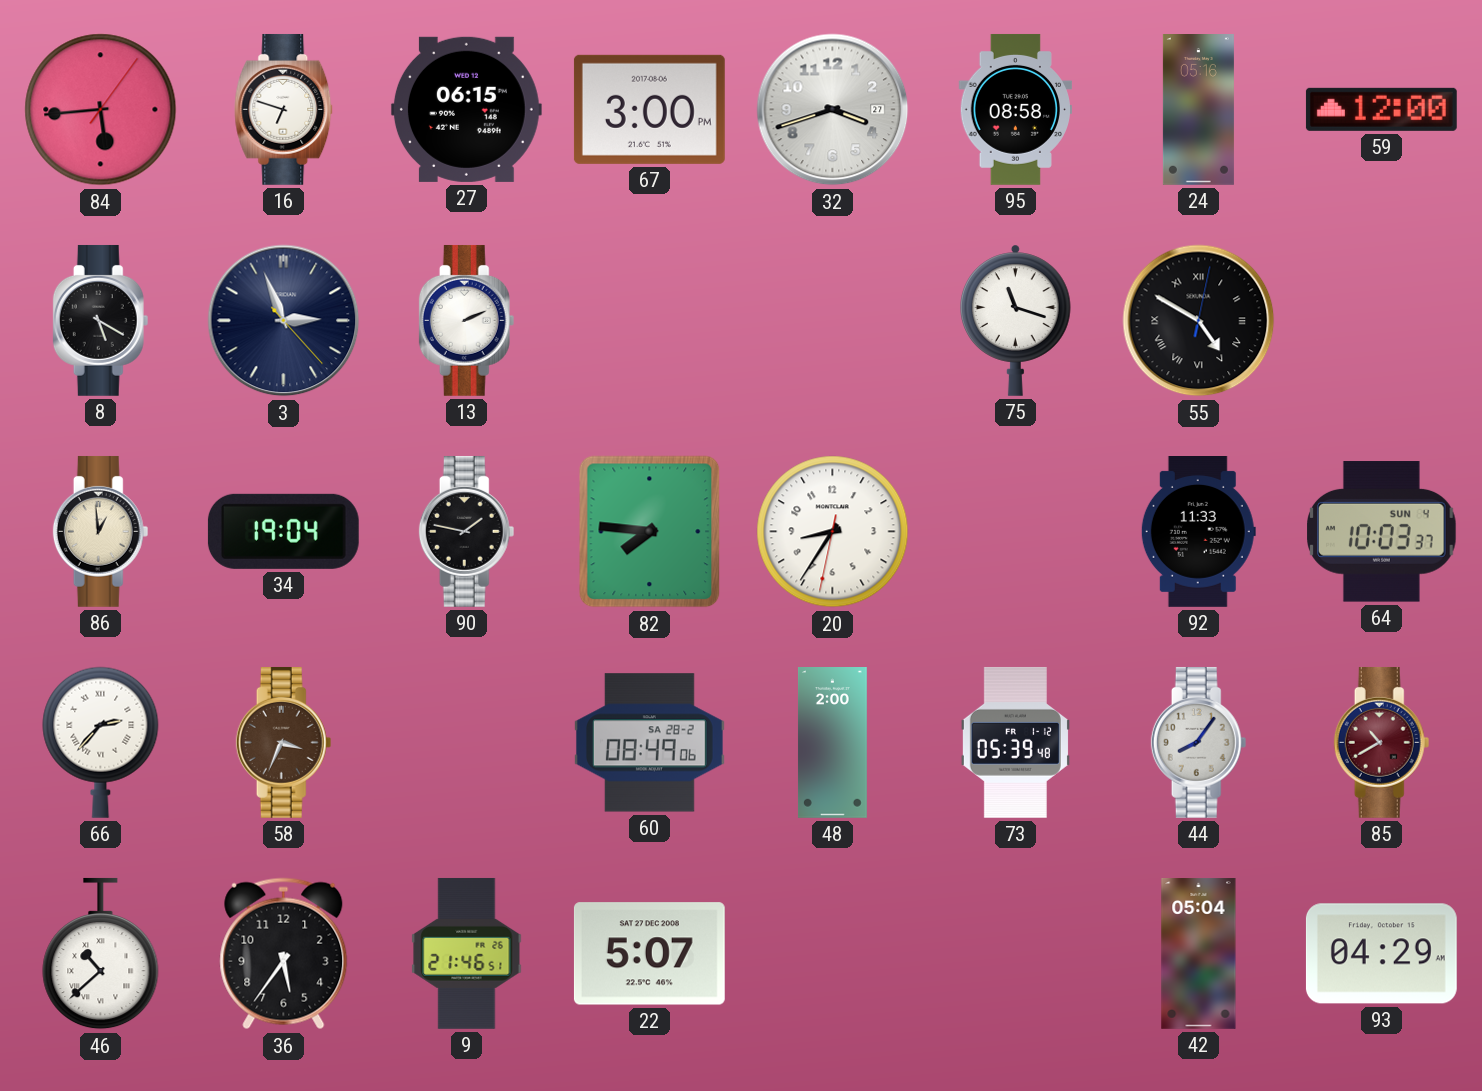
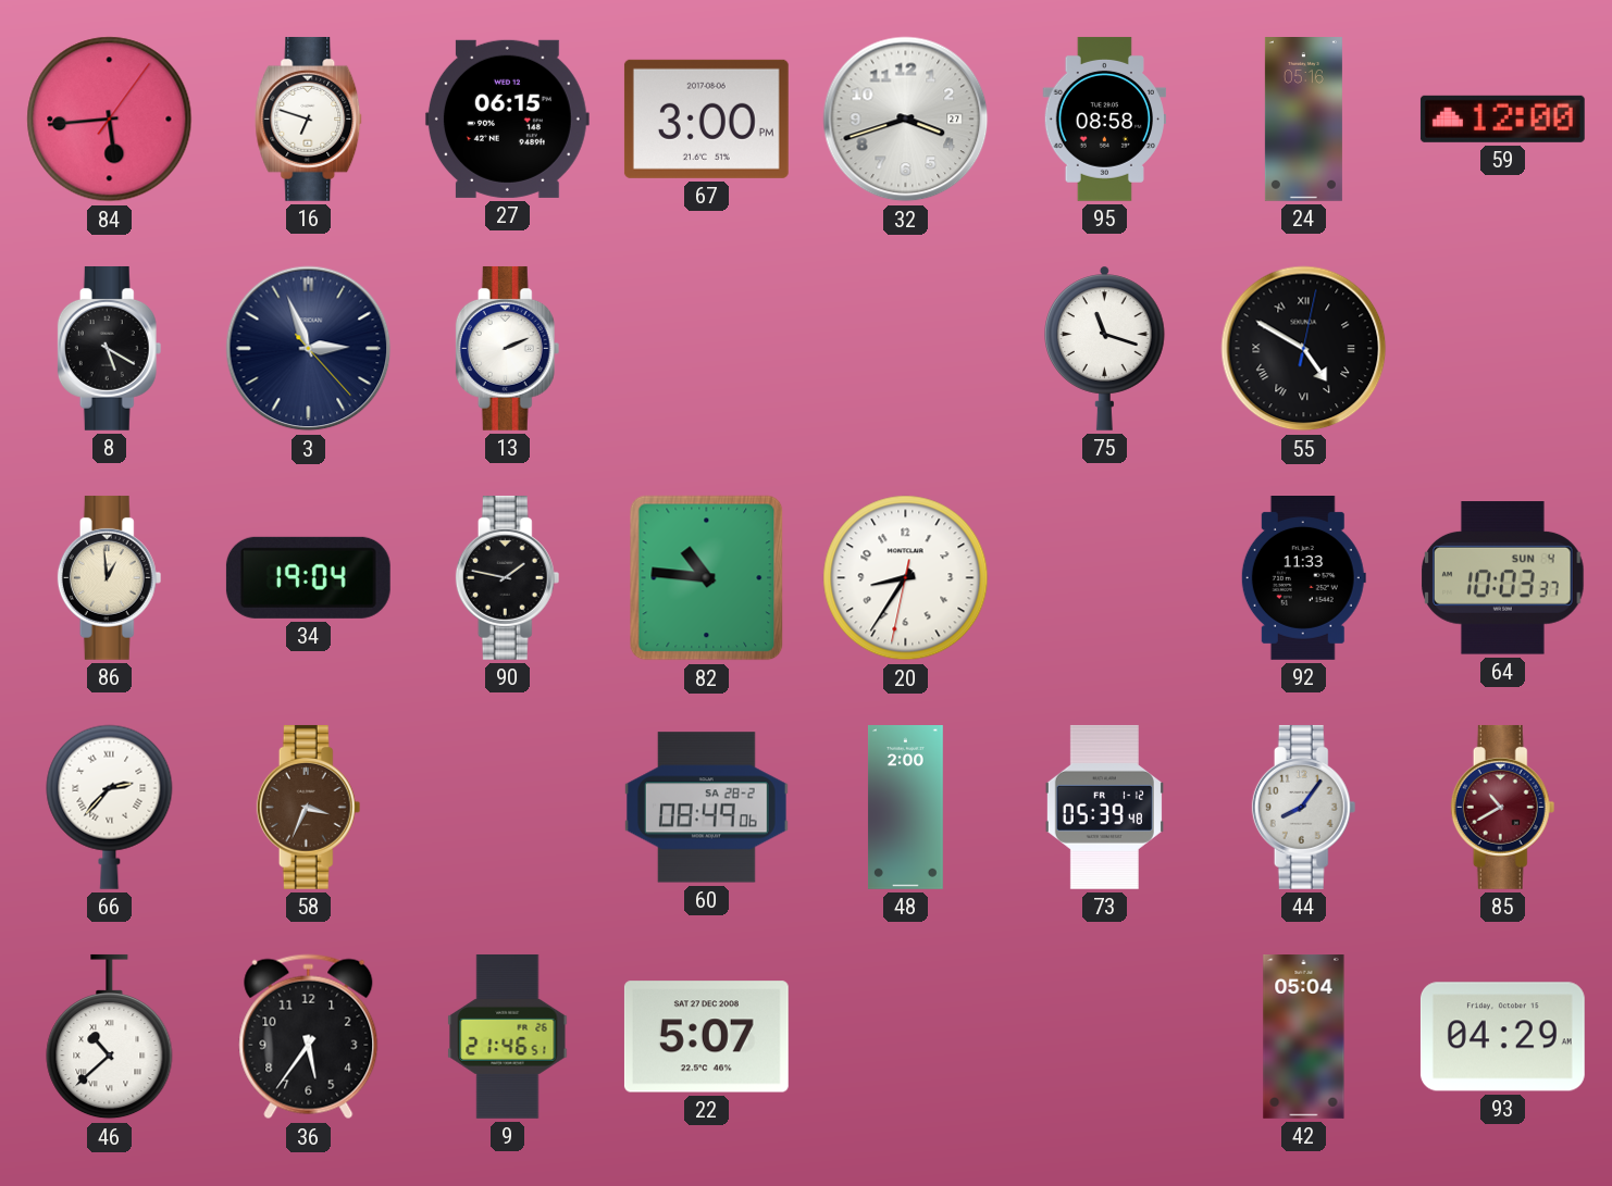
82: 7:46 -> 10:46
